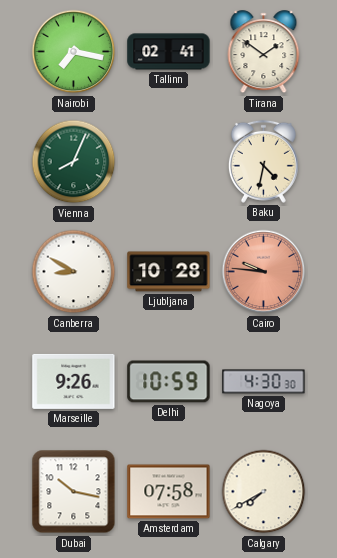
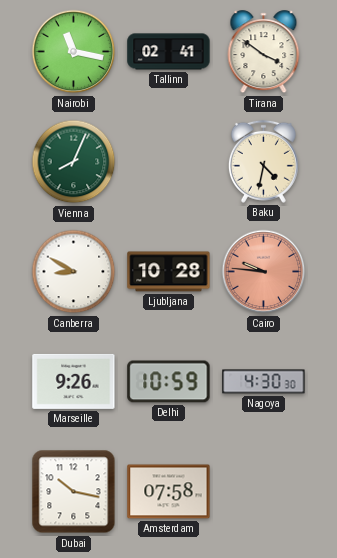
Nairobi: 7:17 -> 11:17
Tirana: 1:51 -> 3:51
Calgary: 7:40 -> none
